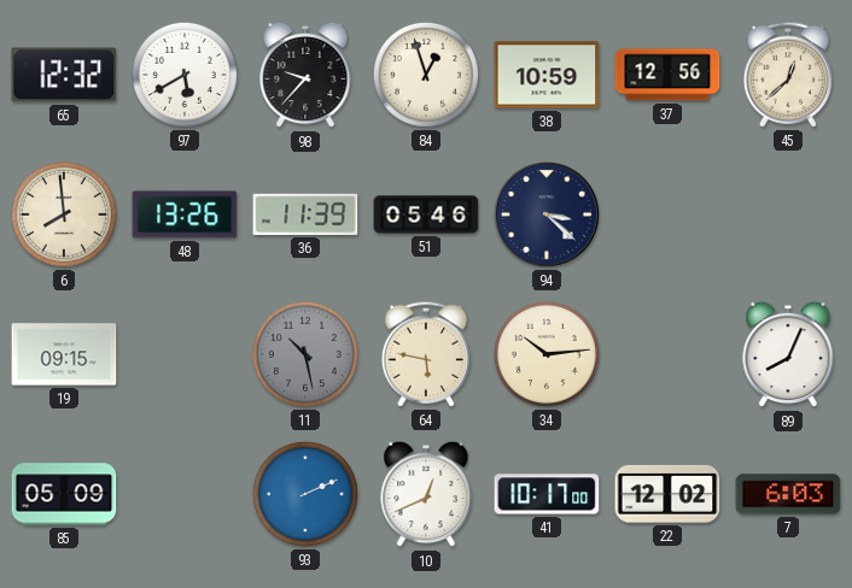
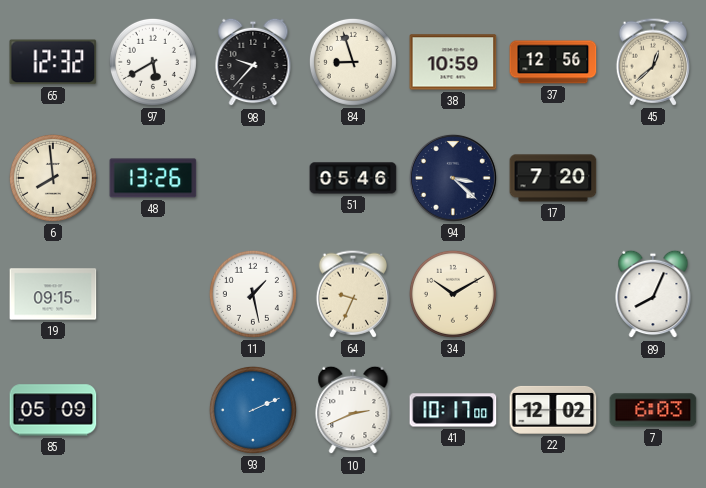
84: 12:57 -> 8:57
36: 11:39 -> none
17: none -> 7:20
11: 10:28 -> 1:28
11 dial: grey -> white
64: 5:47 -> 9:34
34: 10:14 -> 10:10
10: 12:41 -> 2:41
